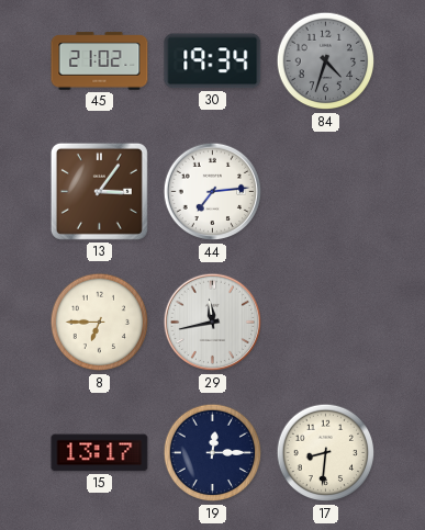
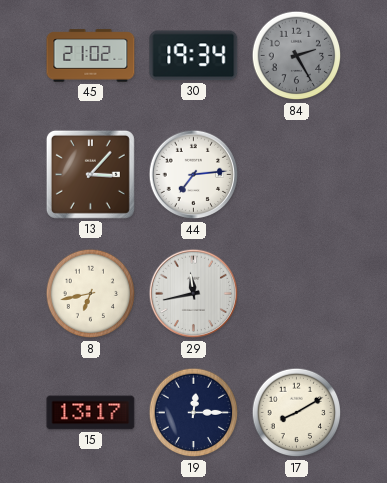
84: 4:33 -> 2:25
13: 3:06 -> 3:07
8: 6:45 -> 6:43
17: 8:31 -> 8:10
